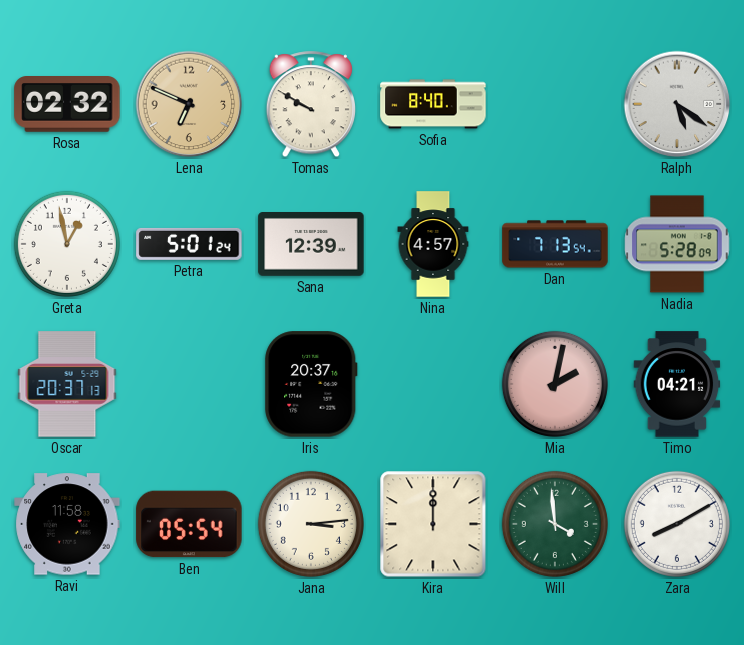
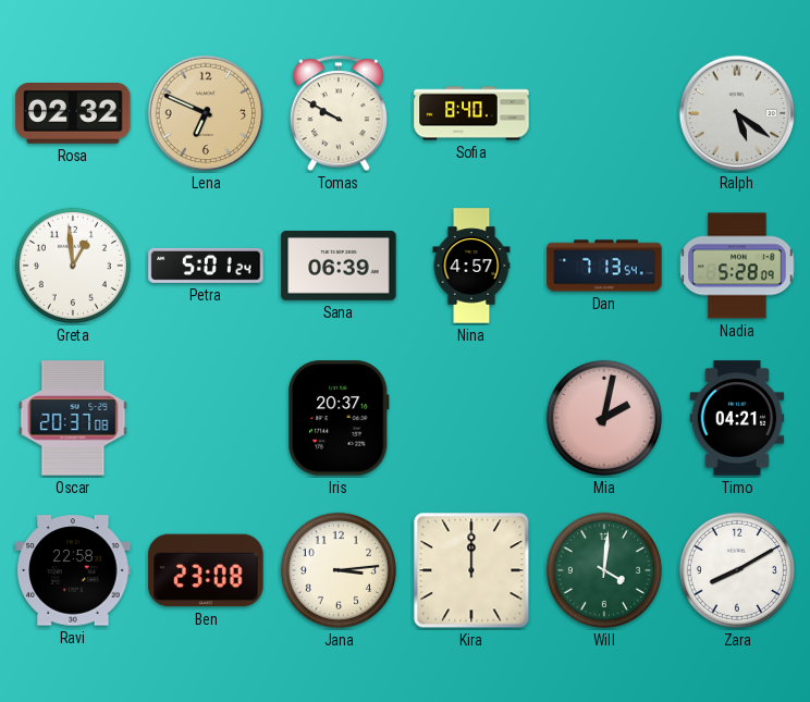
Greta: 12:58 -> 12:59
Sana: 12:39 -> 06:39
Oscar: 20:37:13 -> 20:37:08
Ravi: 11:58 -> 22:58
Ben: 05:54 -> 23:08
Will: 3:59 -> 4:01
